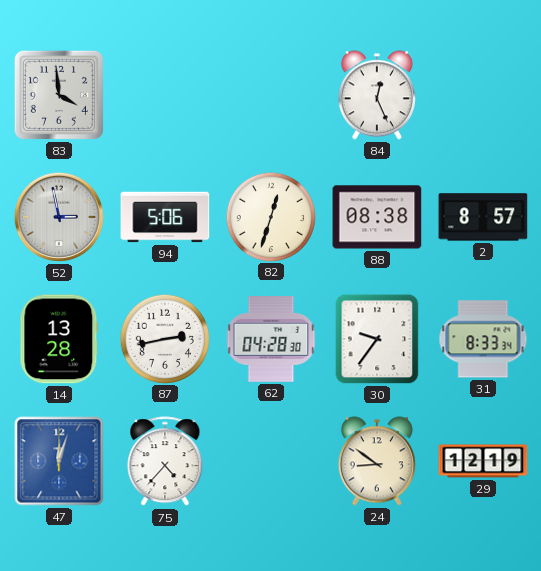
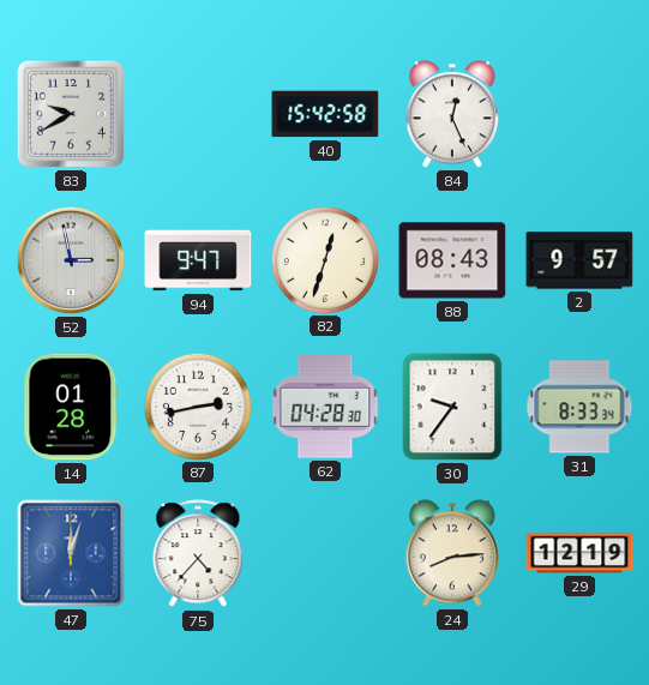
83: 3:59 -> 9:40
40: none -> 15:42
94: 5:06 -> 9:47
88: 08:38 -> 08:43
2: 8:57 -> 9:57
14: 13:28 -> 01:28
24: 8:51 -> 8:14
